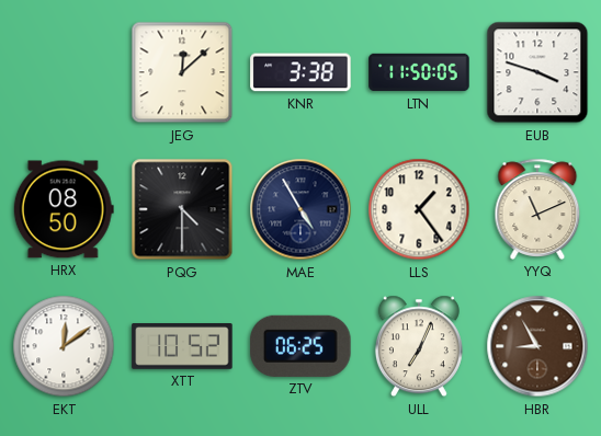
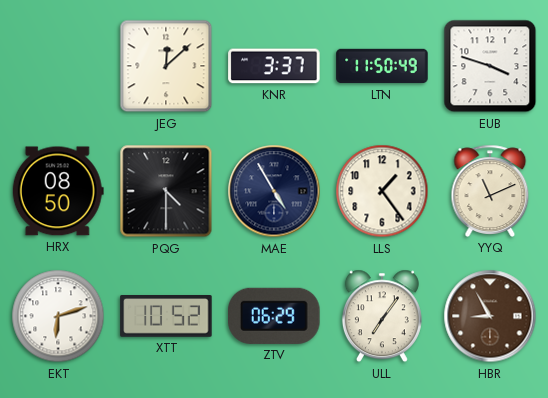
KNR: 3:38 -> 3:37
LTN: 11:50:05 -> 11:50:49
EKT: 12:09 -> 6:12
ZTV: 06:25 -> 06:29
ULL: 7:04 -> 7:06
